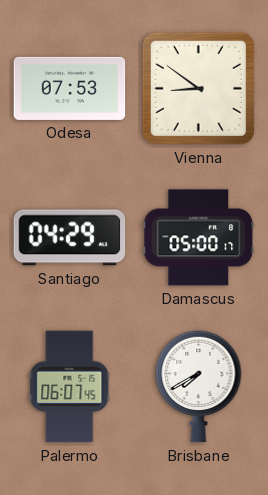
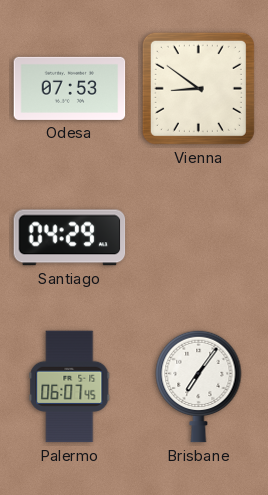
Damascus: 05:00 -> none
Brisbane: 7:40 -> 7:06
